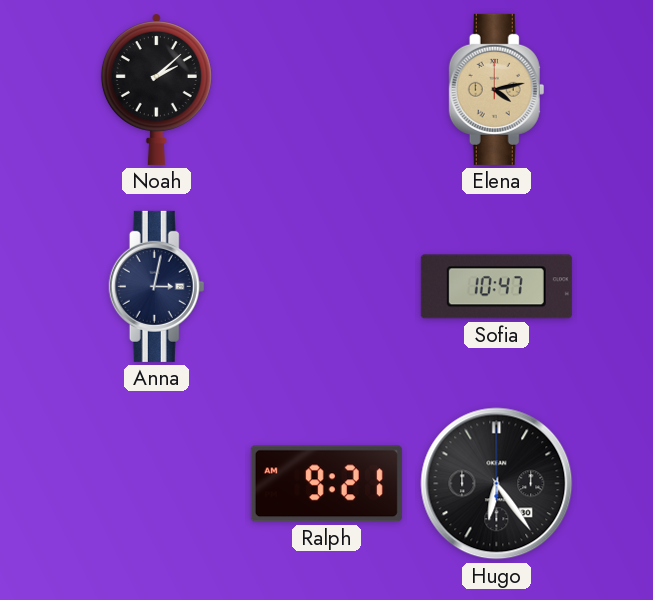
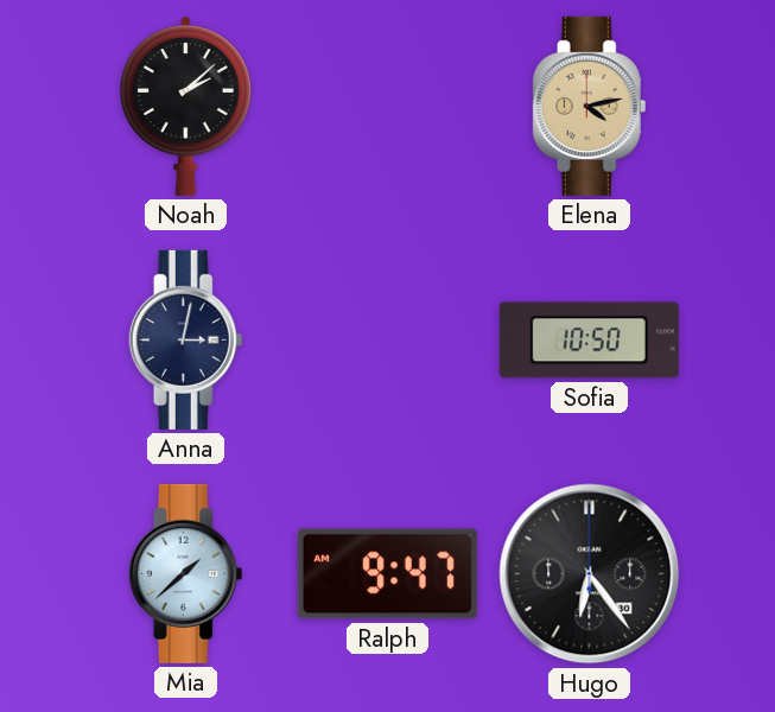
Sofia: 10:47 -> 10:50
Mia: none -> 1:38
Ralph: 9:21 -> 9:47
